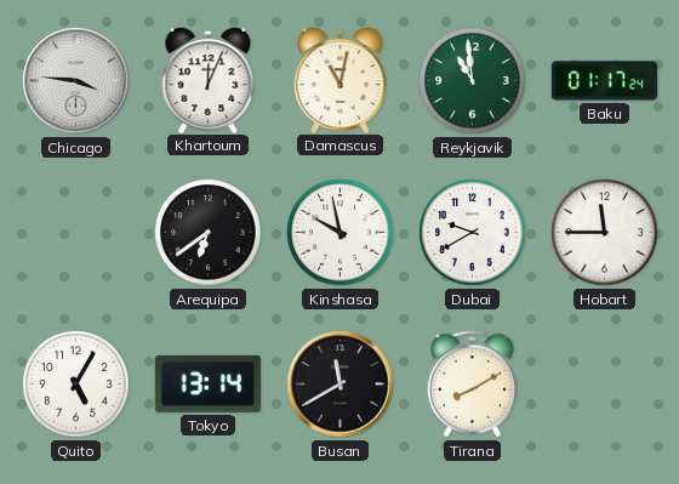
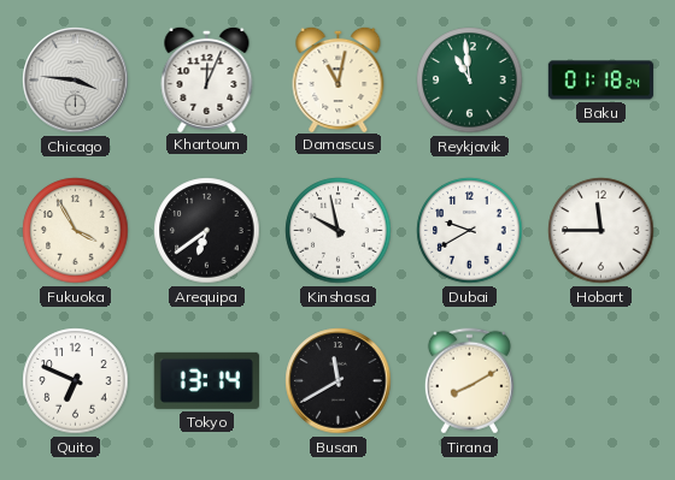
Baku: 01:17 -> 01:18
Fukuoka: none -> 3:55
Quito: 5:05 -> 6:49
